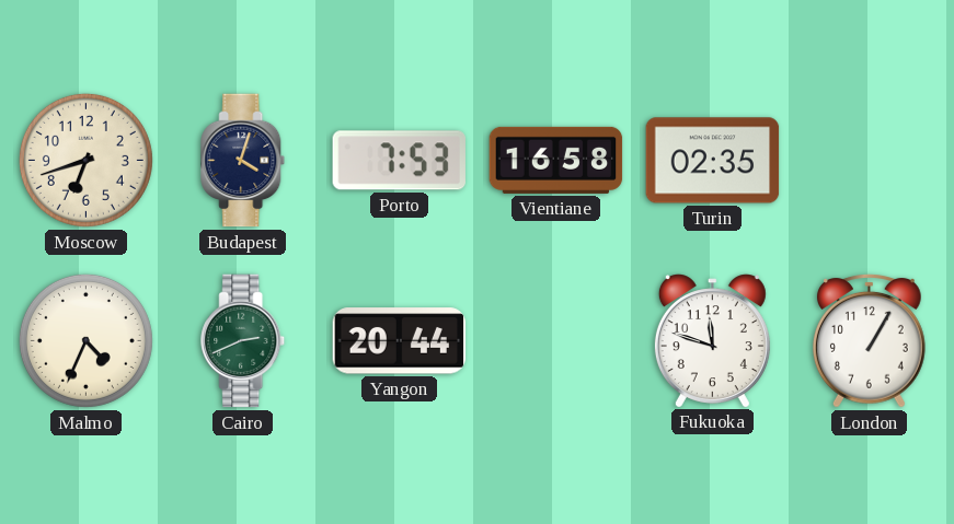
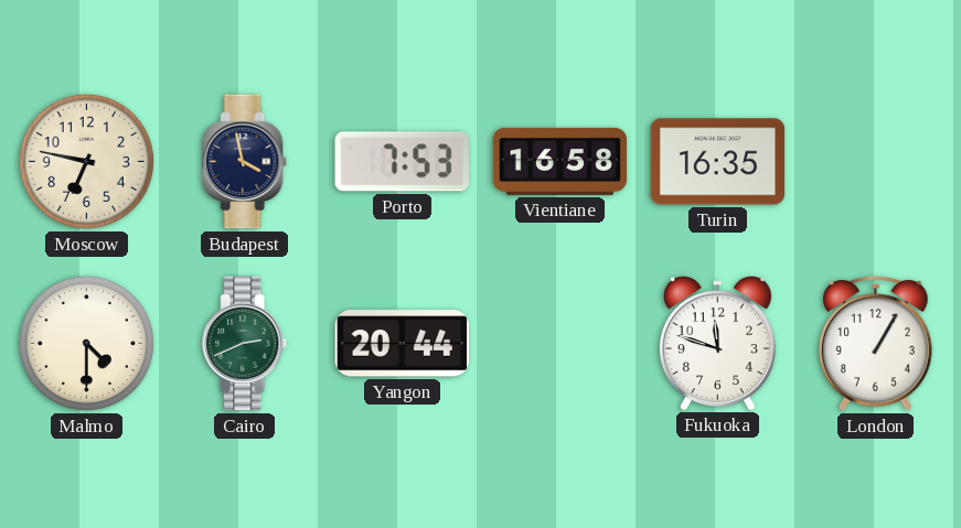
Moscow: 6:42 -> 6:47
Budapest: 4:03 -> 3:58
Turin: 02:35 -> 16:35
Malmo: 4:34 -> 4:30
